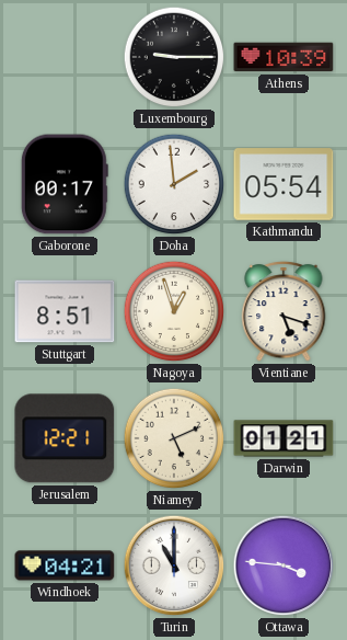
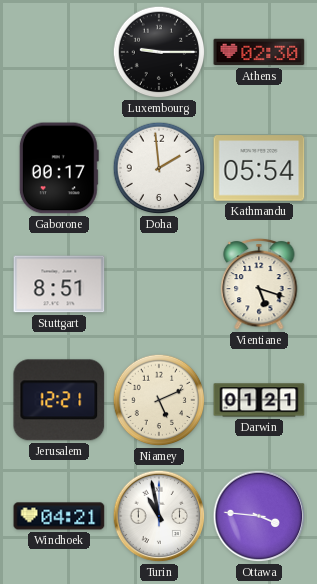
Athens: 10:39 -> 02:30
Nagoya: 12:57 -> none
Turin: 11:00 -> 10:58
